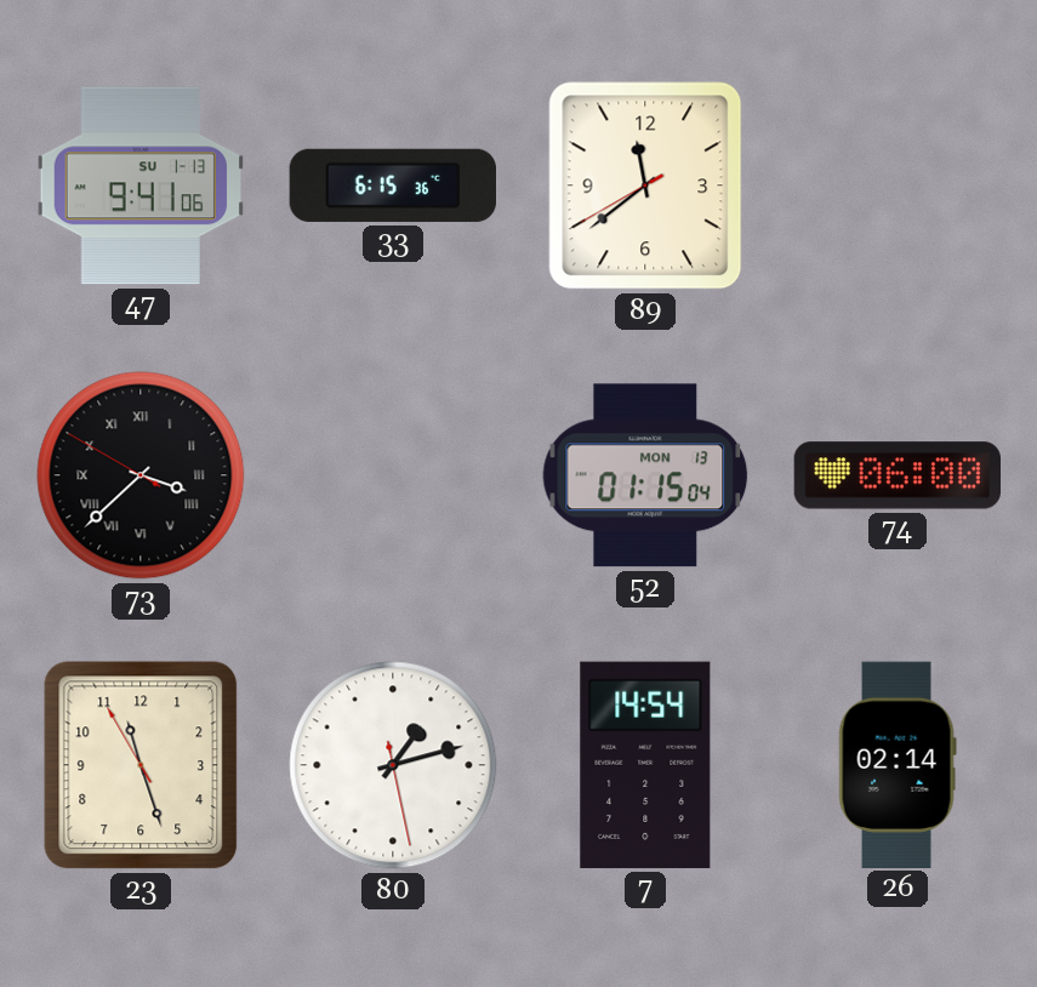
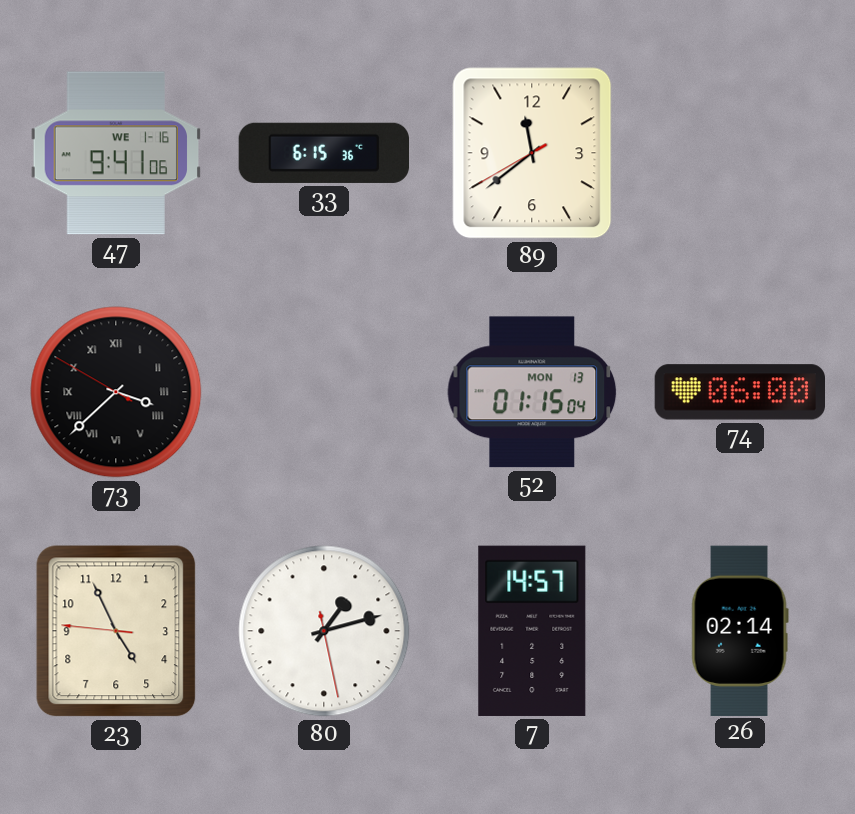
47 date: SU 1-13 -> WE 1-16
23: 11:26 -> 4:55
7: 14:54 -> 14:57
